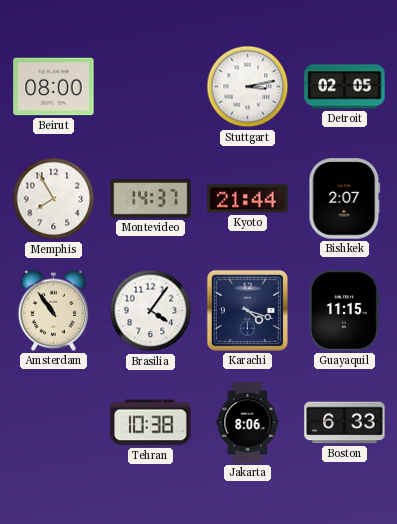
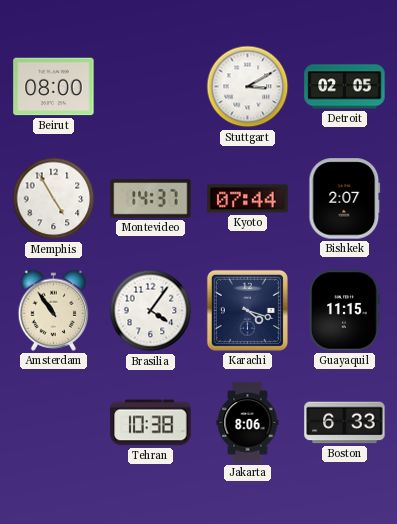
Stuttgart: 3:13 -> 3:10
Memphis: 7:55 -> 4:55
Kyoto: 21:44 -> 07:44
